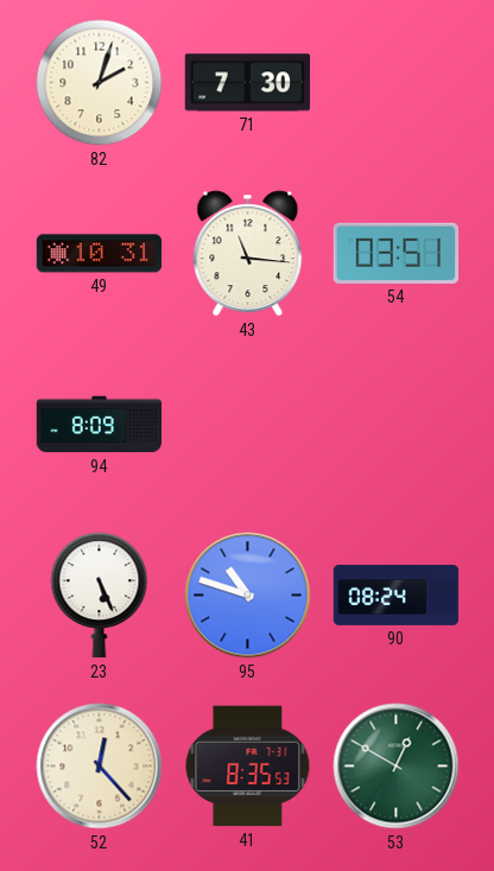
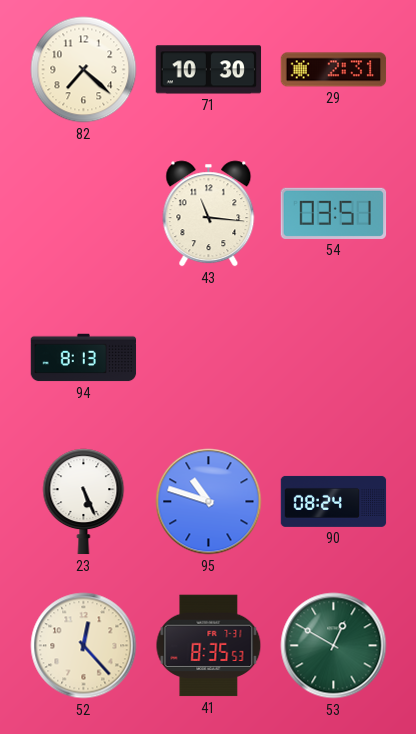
82: 2:03 -> 7:22
71: 7:30 -> 10:30
29: none -> 2:31
49: 10:31 -> none
94: 8:09 -> 8:13
